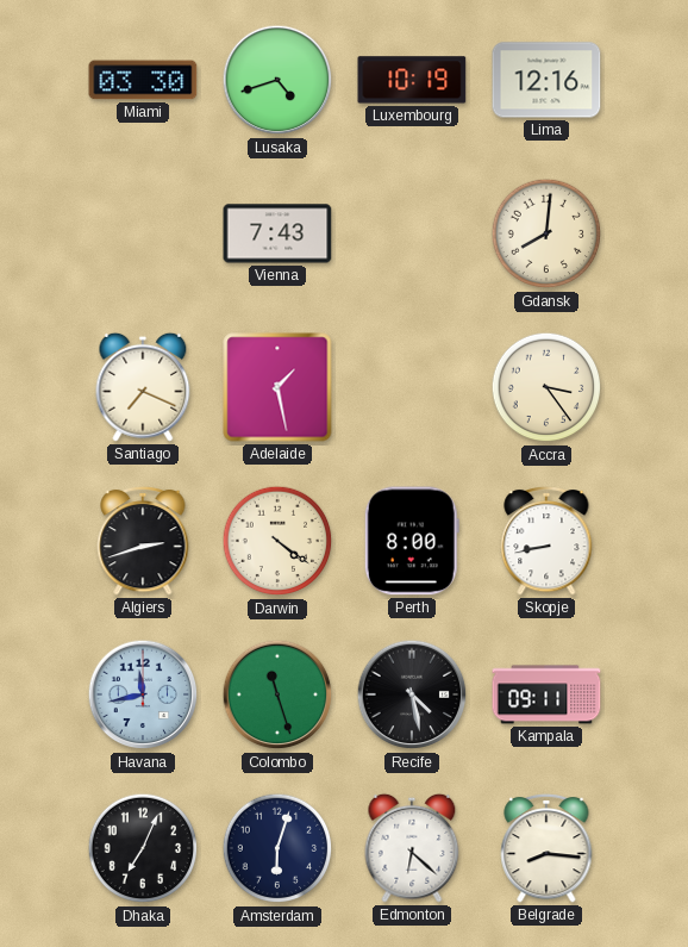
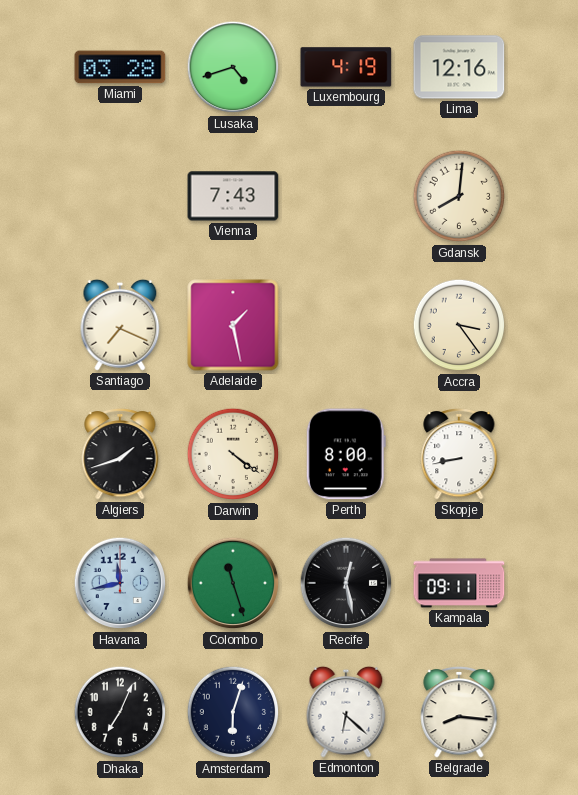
Miami: 03:30 -> 03:28
Luxembourg: 10:19 -> 4:19
Algiers: 2:42 -> 1:42
Recife: 4:28 -> 12:28
